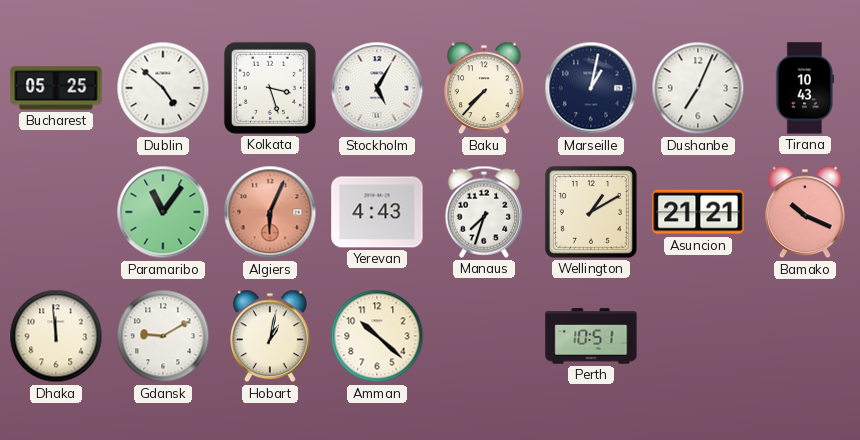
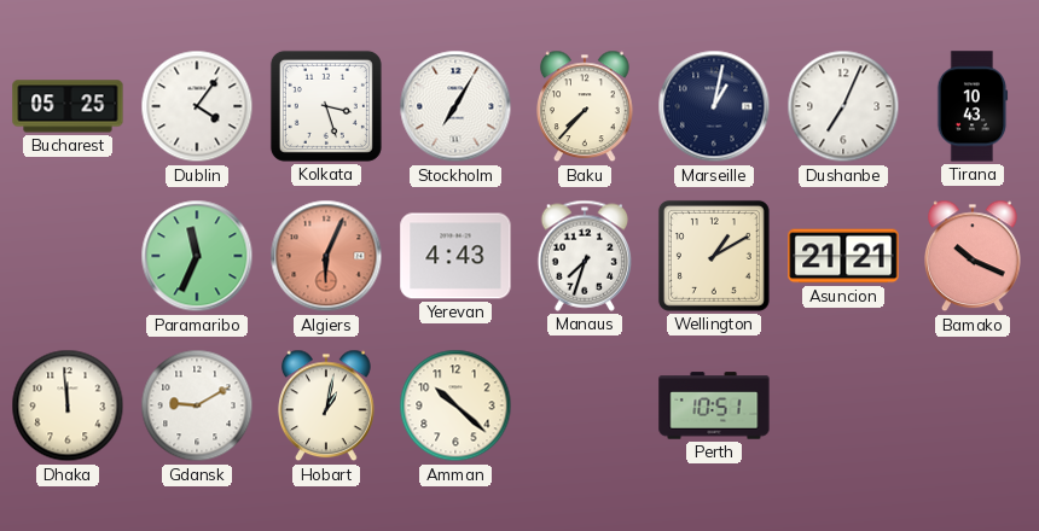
Dublin: 4:52 -> 4:06
Stockholm: 5:05 -> 7:05
Paramaribo: 11:06 -> 11:34
